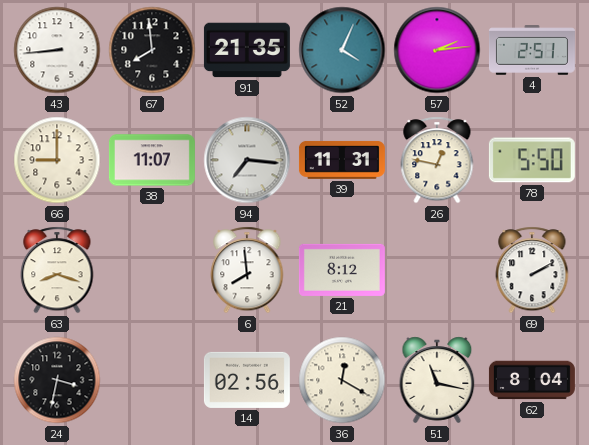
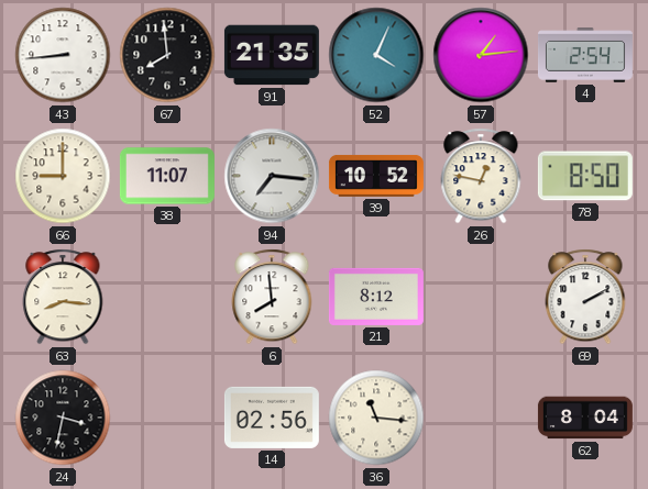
57: 2:14 -> 1:14
4: 2:51 -> 2:54
39: 11:31 -> 10:52
78: 5:50 -> 8:50
63: 8:18 -> 8:16
36: 12:20 -> 11:16
51: 11:17 -> none
